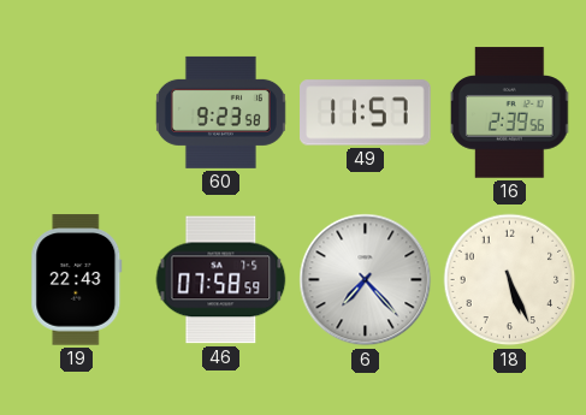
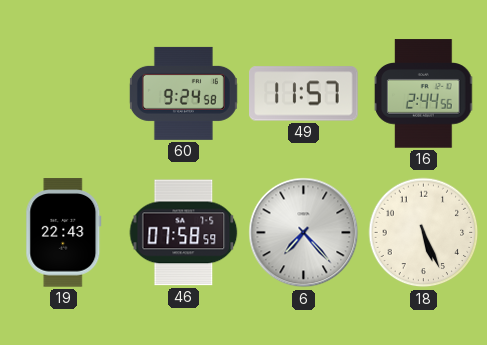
60: 9:23 -> 9:24
16: 2:39 -> 2:44
